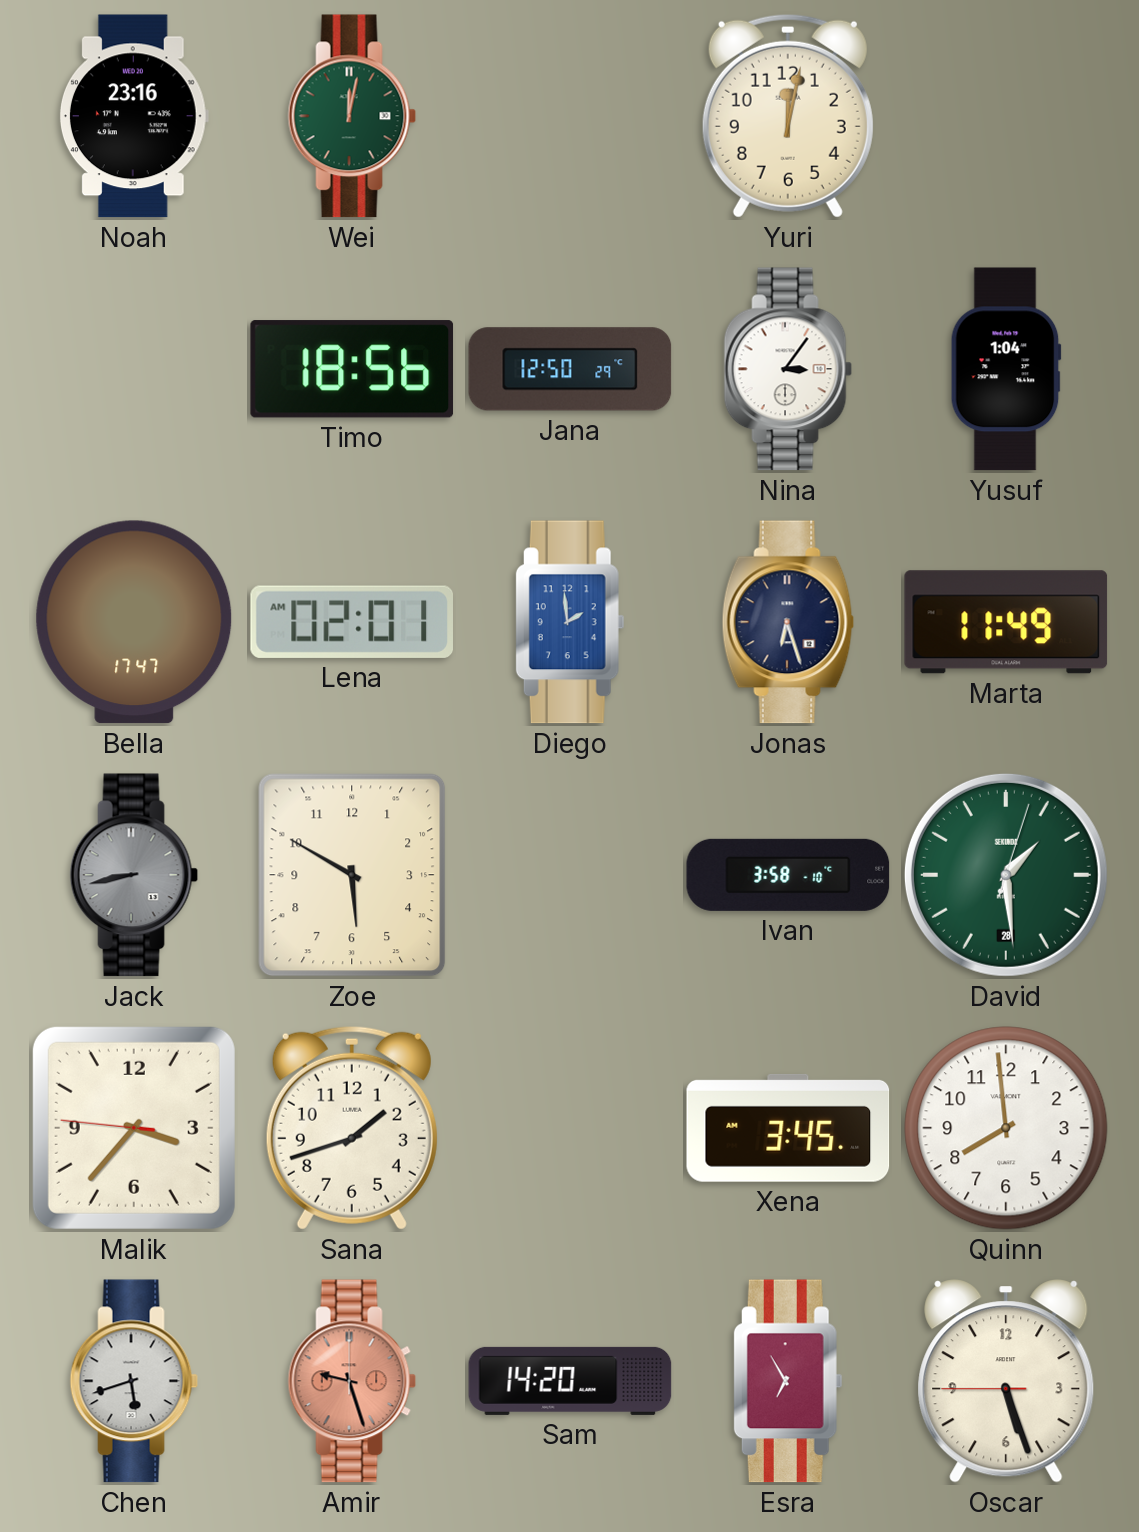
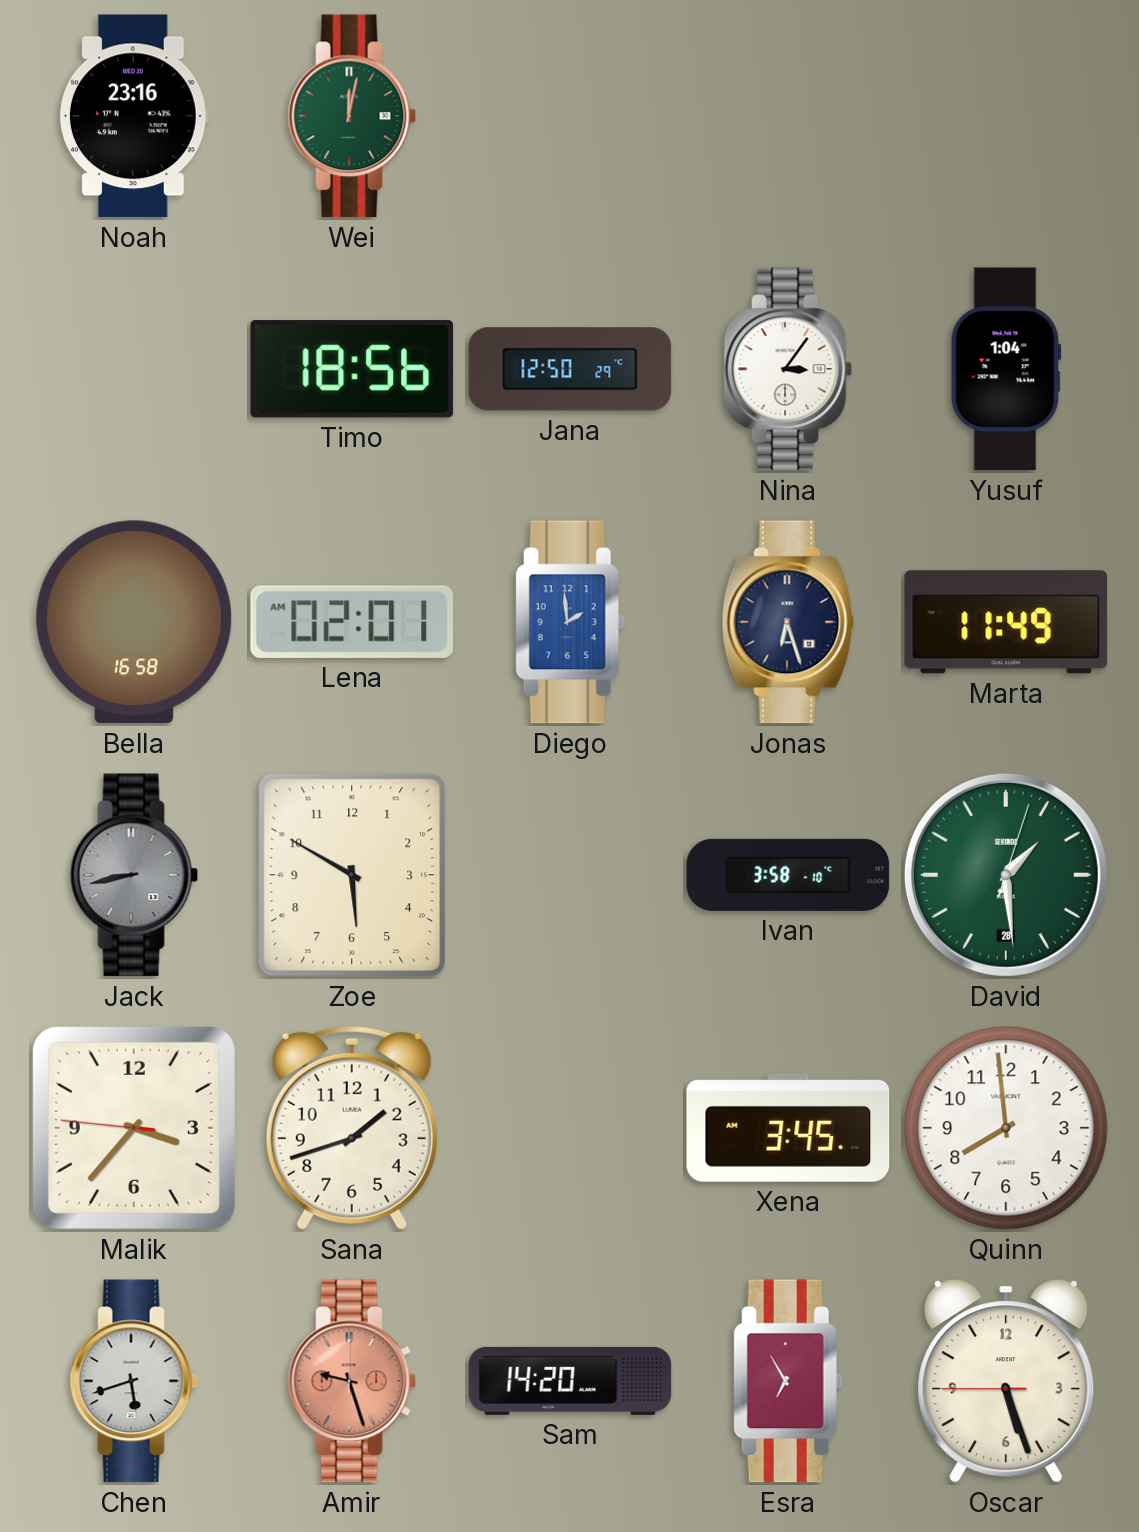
Yuri: 12:02 -> none
Bella: 17:47 -> 16:58
